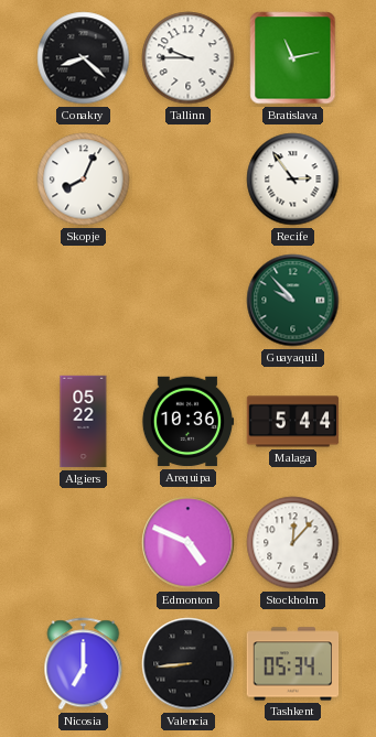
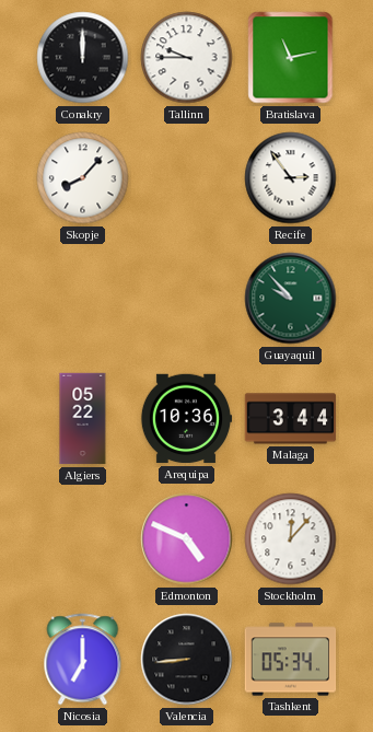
Conakry: 8:22 -> 12:00
Skopje: 8:04 -> 8:07
Malaga: 5:44 -> 3:44
